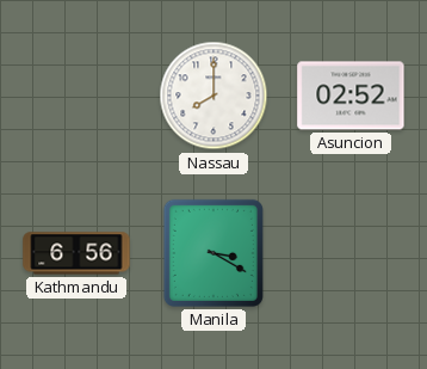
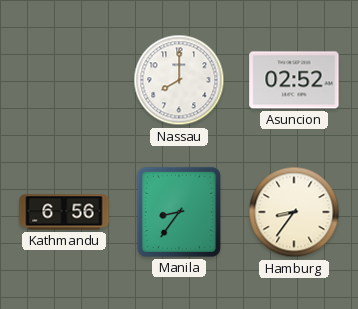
Manila: 3:20 -> 8:36
Hamburg: none -> 8:36
